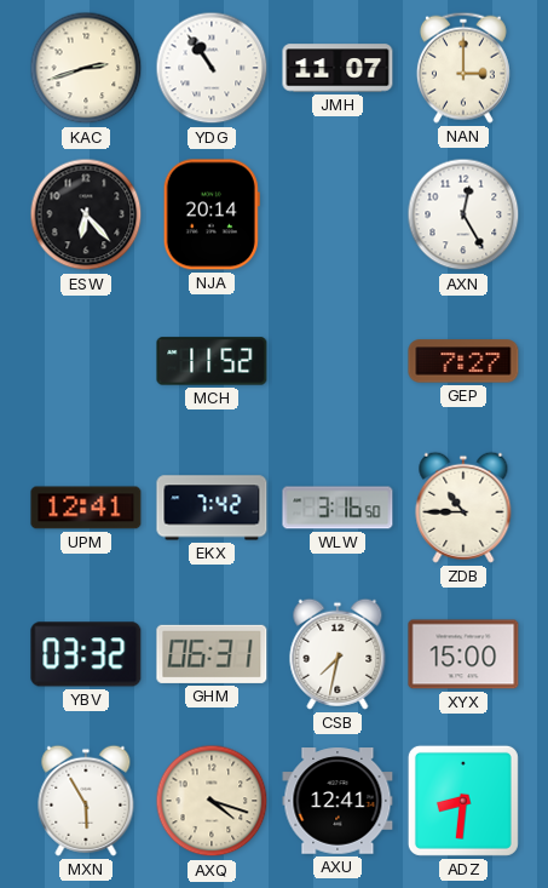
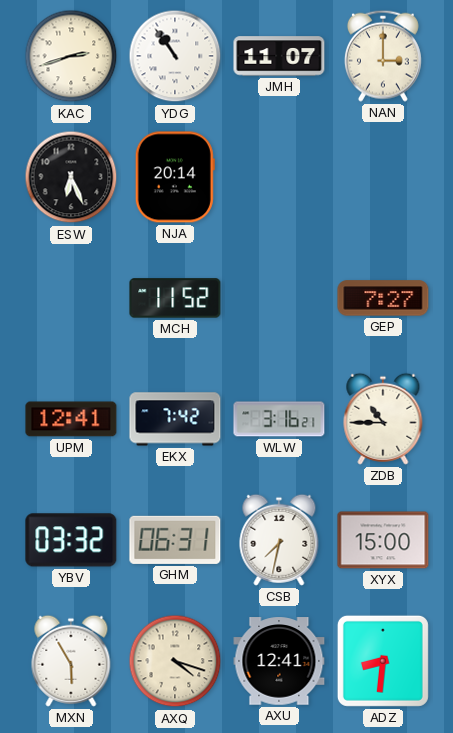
ESW: 6:23 -> 6:26
AXN: 12:25 -> none
WLW: 3:16:50 -> 3:16:21
